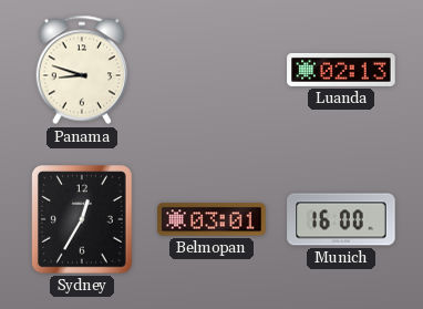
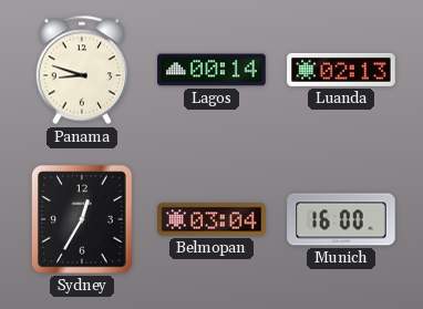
Lagos: none -> 00:14
Belmopan: 03:01 -> 03:04
